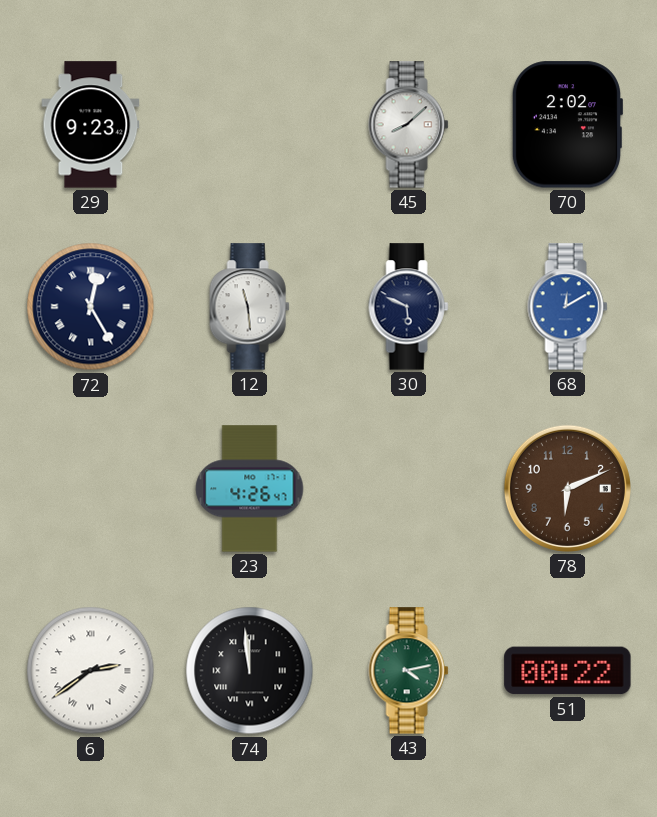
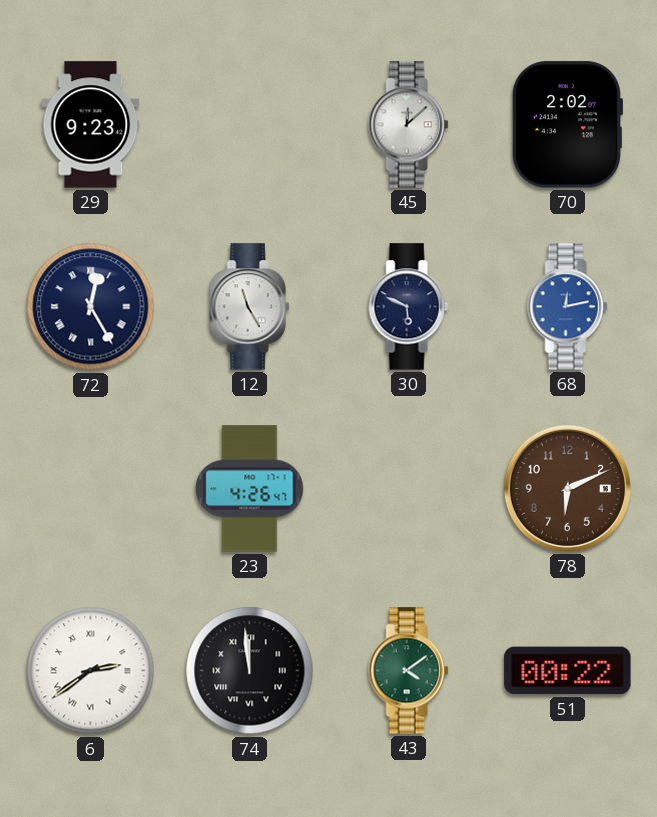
45: 8:08 -> 12:08
12: 11:29 -> 11:25
68: 12:10 -> 12:13
43: 4:13 -> 4:09
